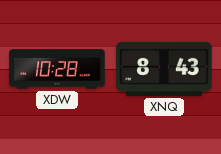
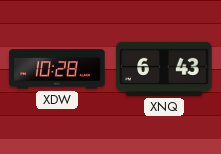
XNQ: 8:43 -> 6:43
